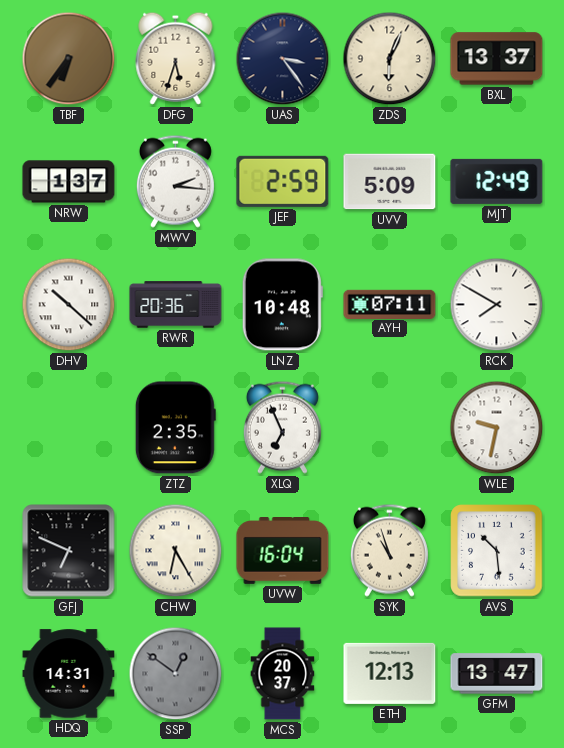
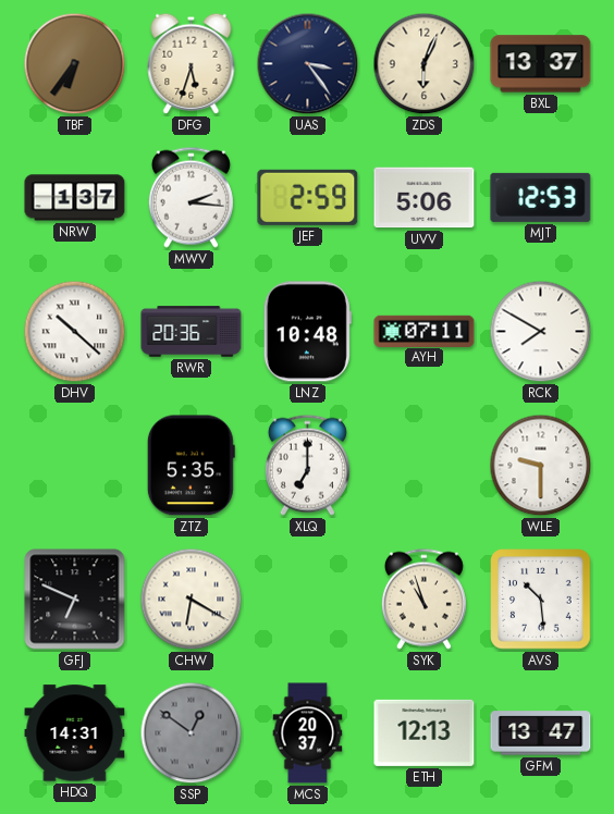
UVV: 5:09 -> 5:06
MJT: 12:49 -> 12:53
ZTZ: 2:35 -> 5:35
XLQ: 6:56 -> 7:00
WLE: 9:32 -> 9:30
CHW: 6:25 -> 6:20
UVW: 16:04 -> none
